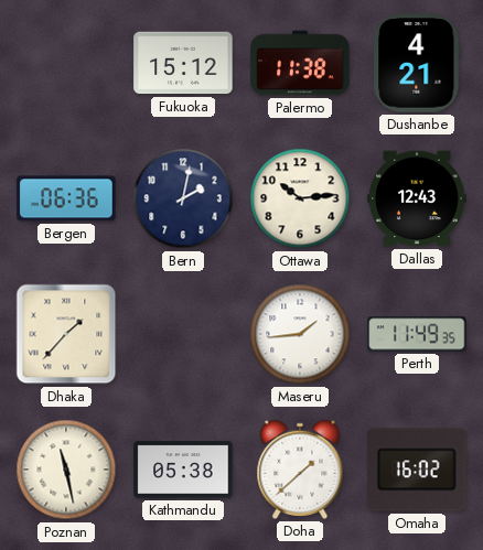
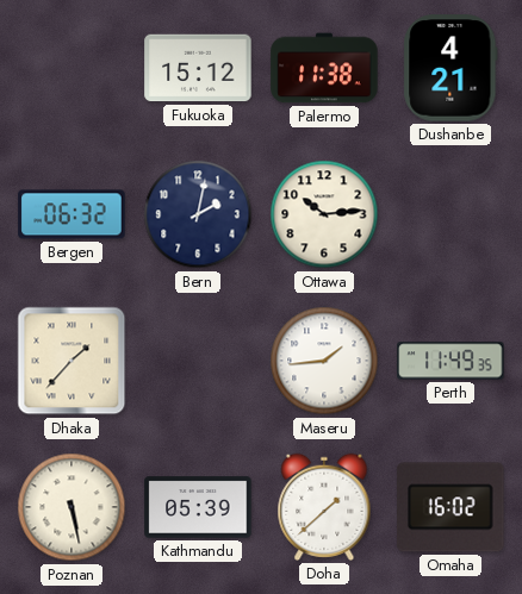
Bergen: 06:36 -> 06:32
Dallas: 12:43 -> none
Poznan: 11:28 -> 5:28
Kathmandu: 05:38 -> 05:39
